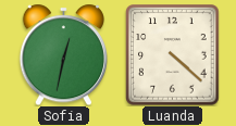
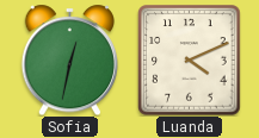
Luanda: 4:22 -> 4:11
